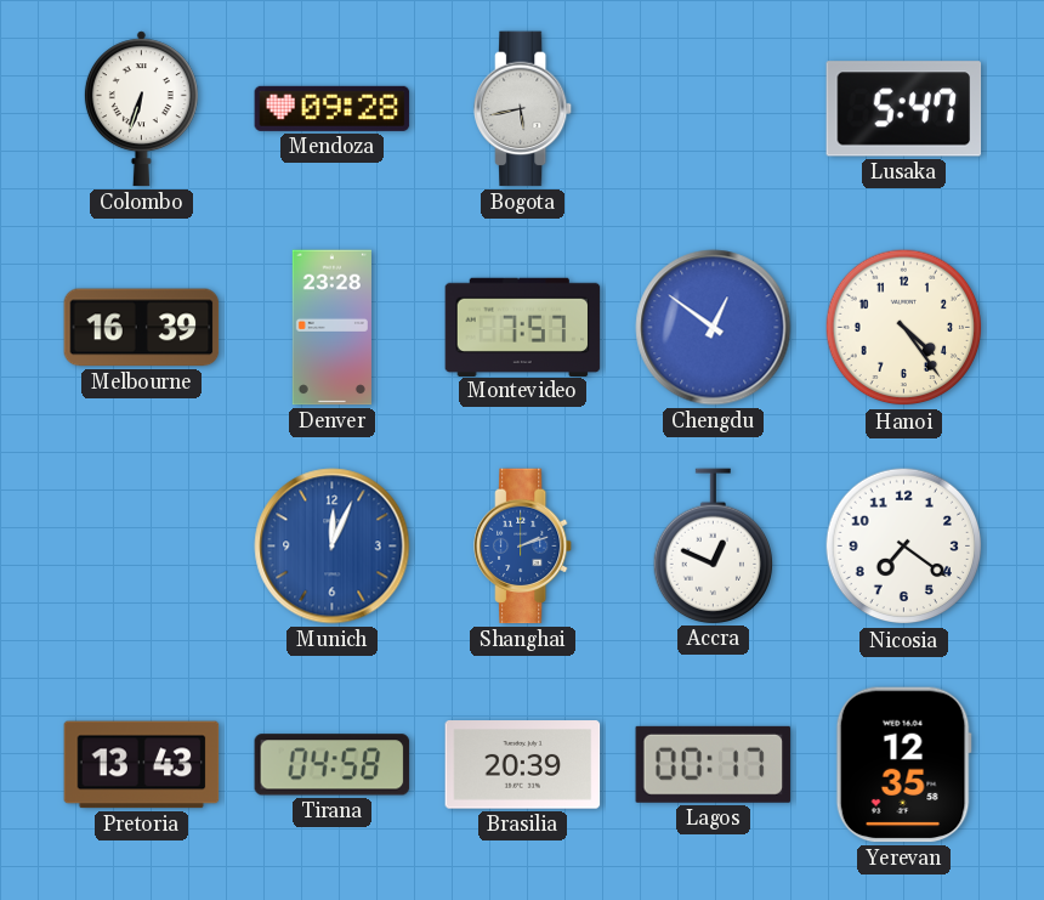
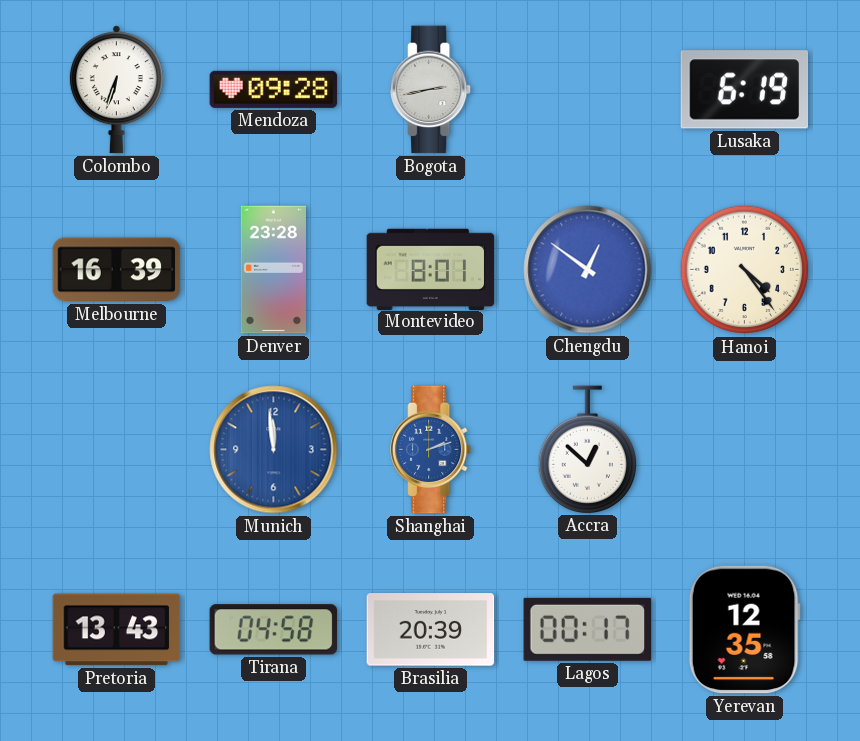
Bogota: 5:43 -> 2:43
Lusaka: 5:47 -> 6:19
Montevideo: 7:57 -> 8:01
Munich: 12:04 -> 11:59
Accra: 12:49 -> 12:52
Nicosia: 7:21 -> none
